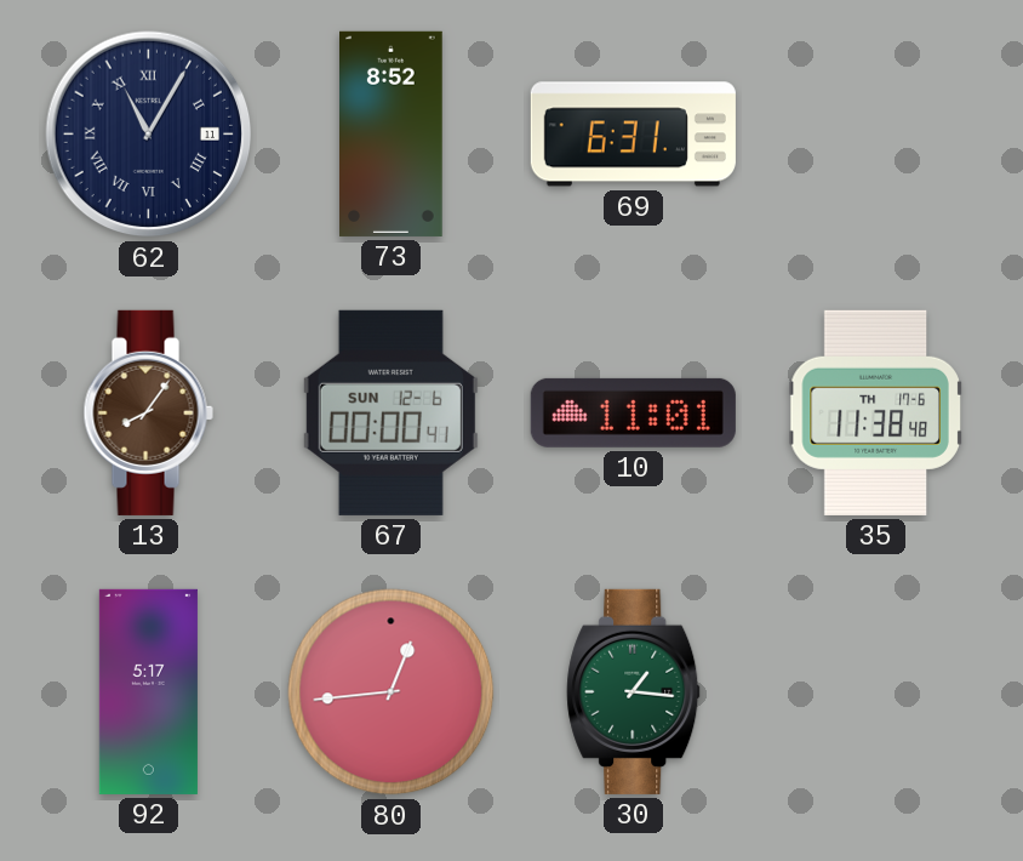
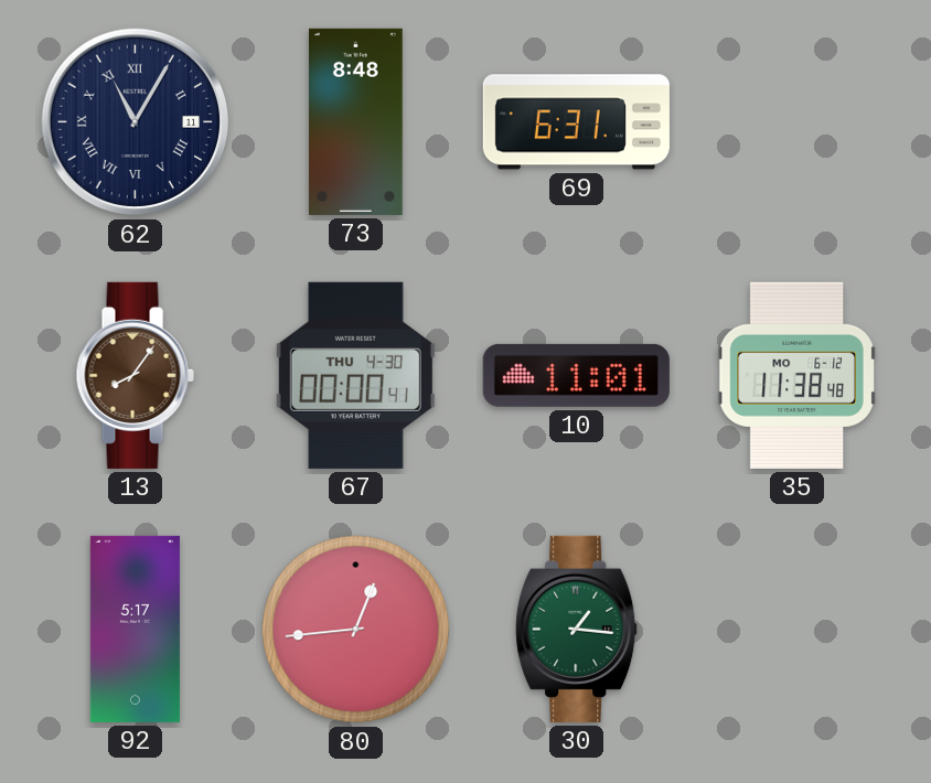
73: 8:52 -> 8:48
67 date: SUN 12-6 -> THU 4-30
35 date: TH 17-6 -> MO 6-12
